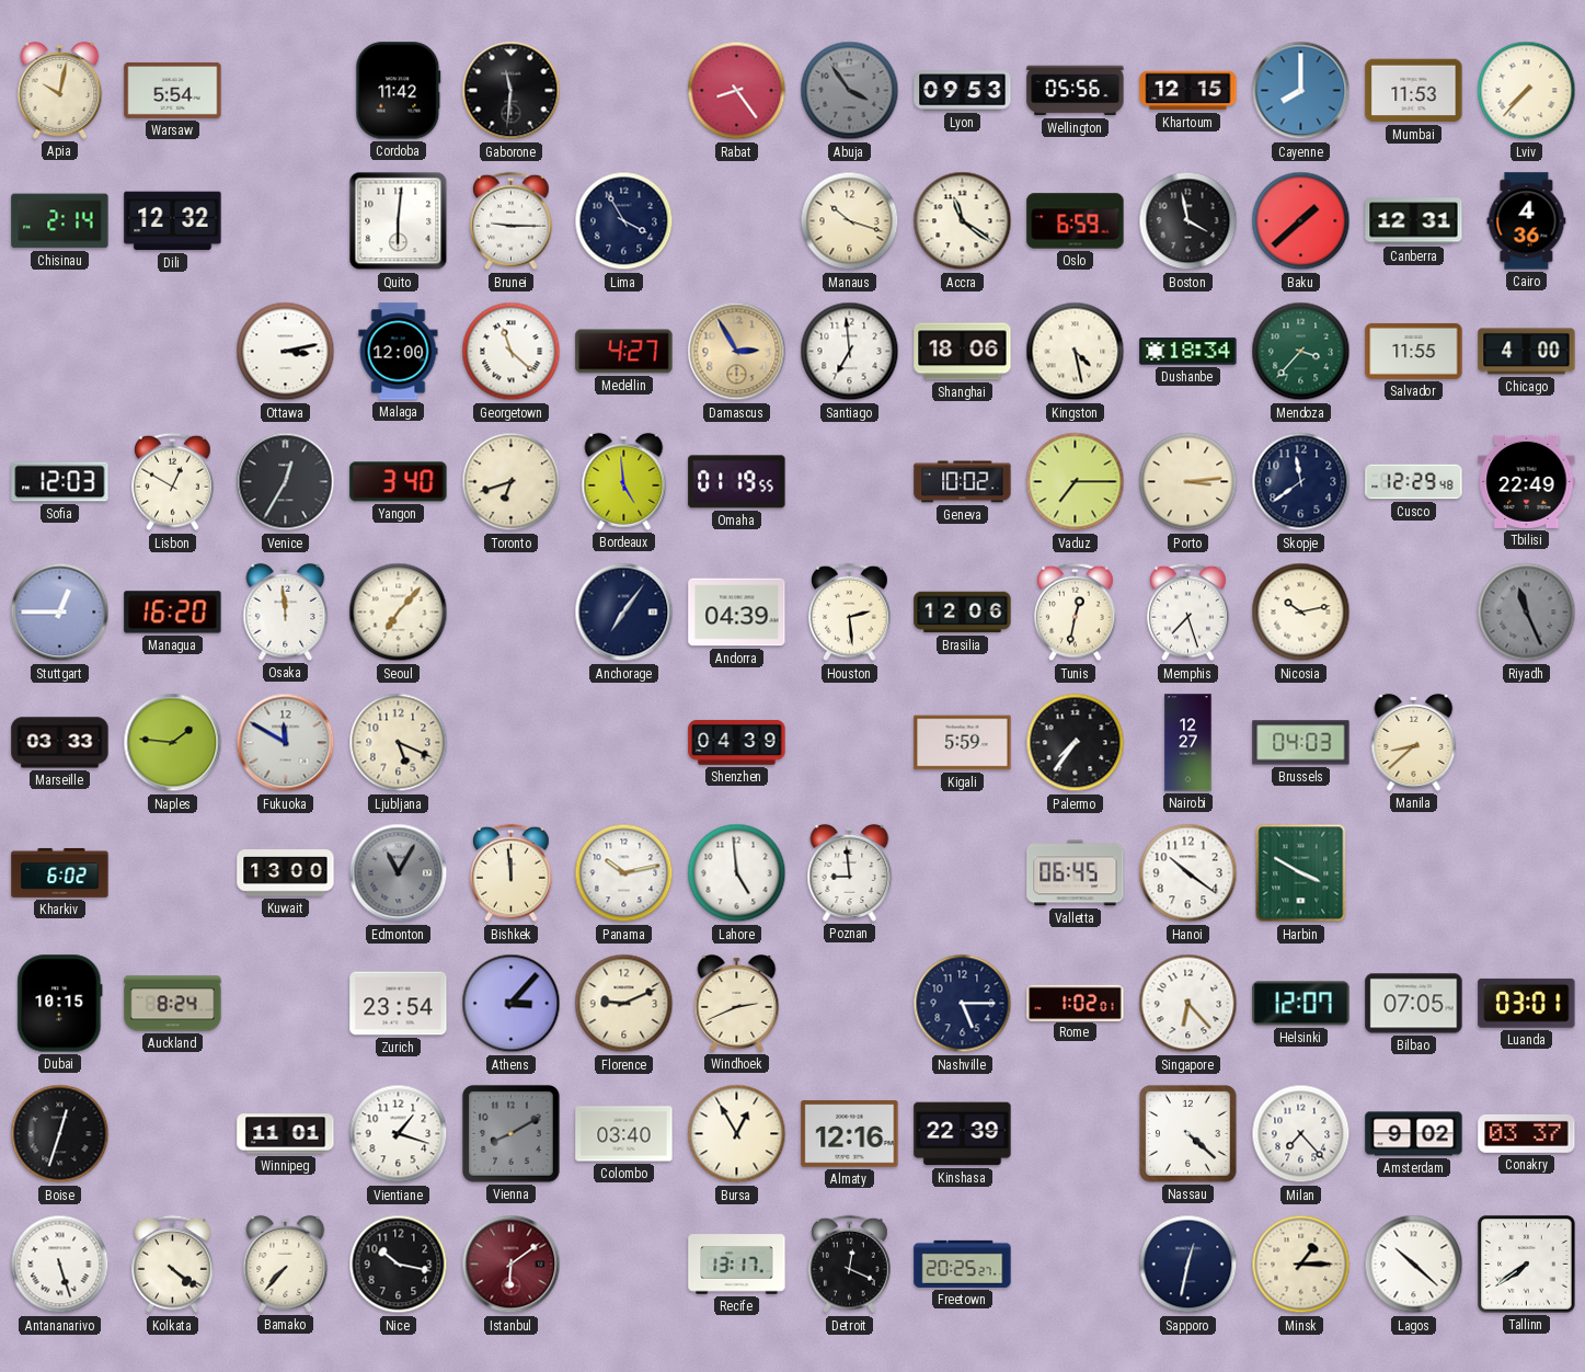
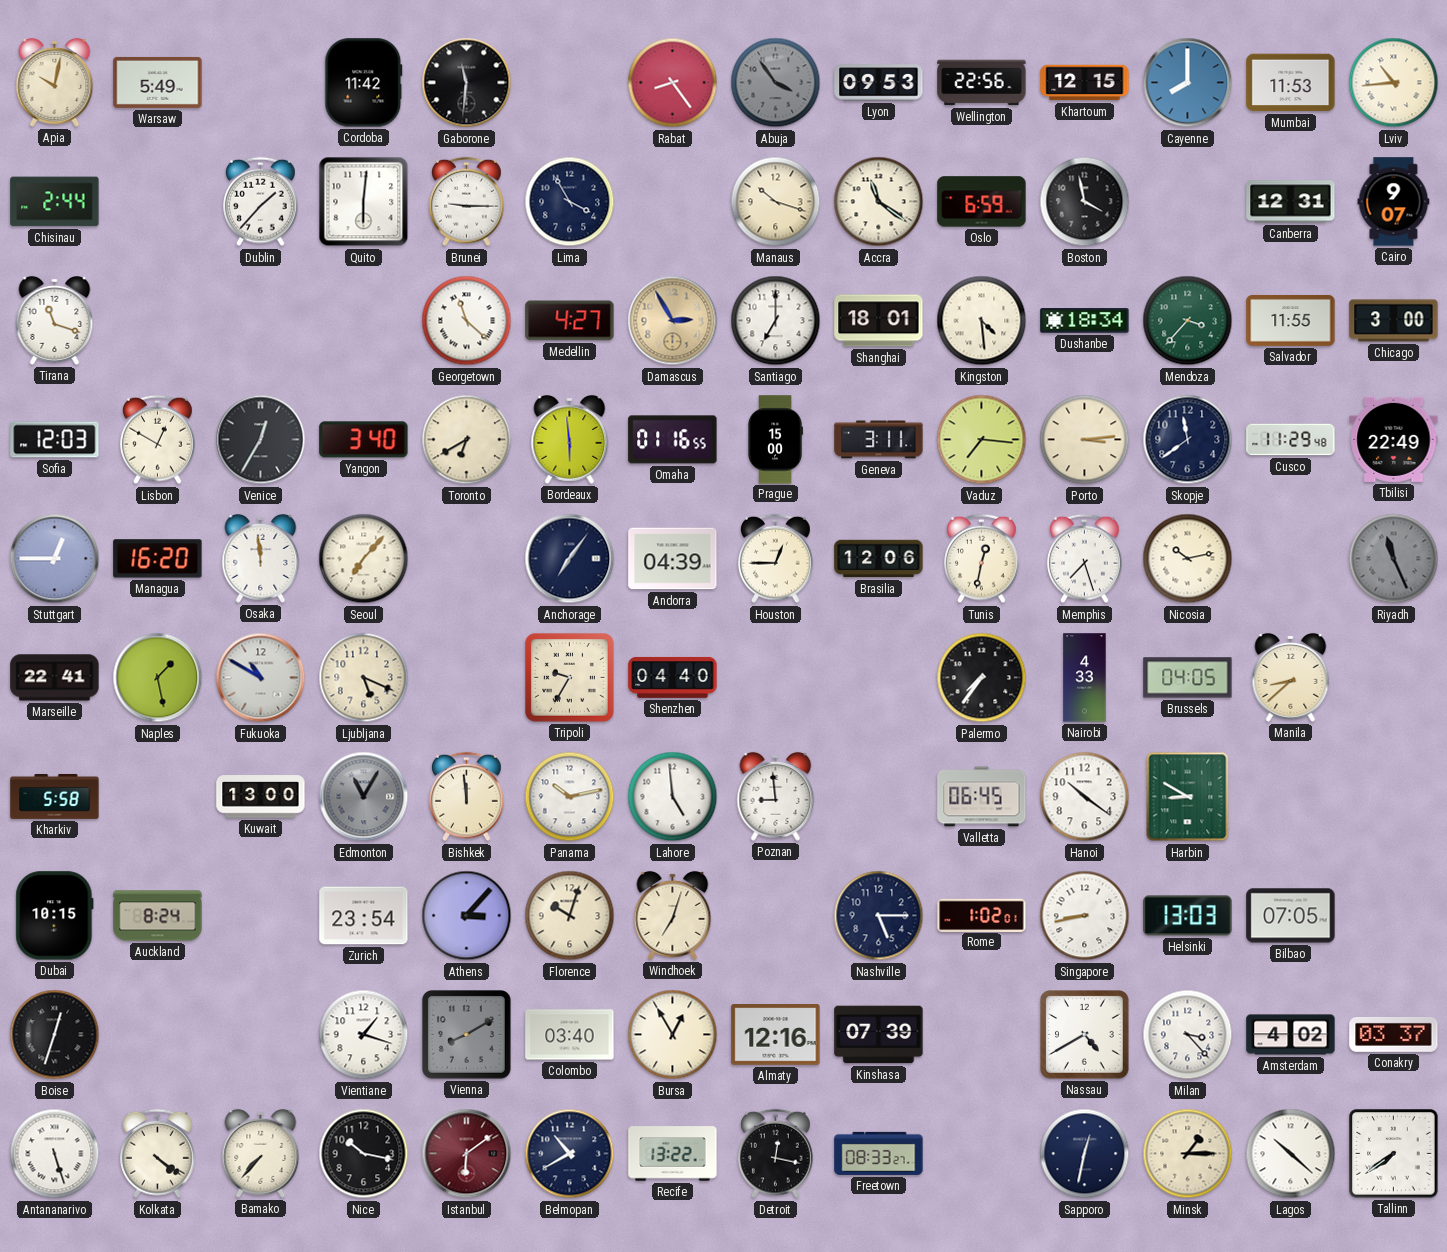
Warsaw: 5:54 -> 5:49
Wellington: 05:56 -> 22:56
Lviv: 7:37 -> 10:44
Chisinau: 2:14 -> 2:44
Dili: 12:32 -> none
Dublin: none -> 1:37
Baku: 1:38 -> none
Cairo: 4:36 -> 9:07
Tirana: none -> 11:18
Ottawa: 3:13 -> none
Malaga: 12:00 -> none
Santiago: 6:59 -> 7:00
Shanghai: 18:06 -> 18:01
Kingston: 4:28 -> 4:29
Chicago: 4:00 -> 3:00
Toronto: 6:42 -> 6:40
Bordeaux: 4:59 -> 5:59
Omaha: 01:19 -> 01:16
Prague: none -> 15:00
Geneva: 10:02 -> 3:11
Vaduz: 7:15 -> 7:16
Cusco: 12:29 -> 11:29
Houston: 2:29 -> 12:45
Marseille: 03:33 -> 22:41
Naples: 1:46 -> 1:28
Fukuoka: 11:50 -> 10:50
Tripoli: none -> 9:35
Shenzhen: 04:39 -> 04:40
Kigali: 5:59 -> none
Nairobi: 12:27 -> 4:33
Brussels: 04:03 -> 04:05
Kharkiv: 6:02 -> 5:58
Harbin: 3:50 -> 8:50
Florence: 9:11 -> 10:03
Windhoek: 2:41 -> 7:03
Singapore: 6:23 -> 8:43
Helsinki: 12:07 -> 13:03
Luanda: 03:01 -> none
Winnipeg: 11:01 -> none
Kinshasa: 22:39 -> 07:39
Nassau: 4:22 -> 4:40
Milan: 7:23 -> 3:23
Amsterdam: 9:02 -> 4:02
Belmopan: none -> 10:40
Recife: 13:17 -> 13:22
Detroit: 12:19 -> 12:17
Freetown: 20:25 -> 08:33
